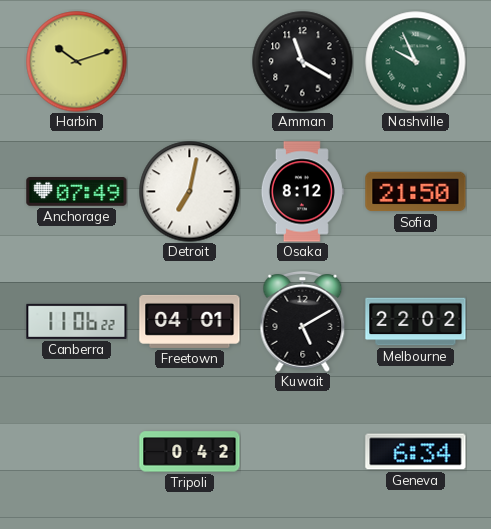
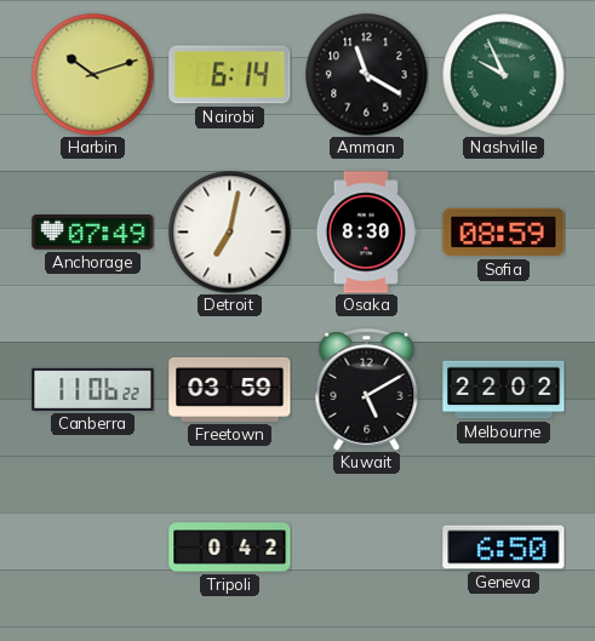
Nairobi: none -> 6:14
Osaka: 8:12 -> 8:30
Sofia: 21:50 -> 08:59
Freetown: 04:01 -> 03:59
Geneva: 6:34 -> 6:50
